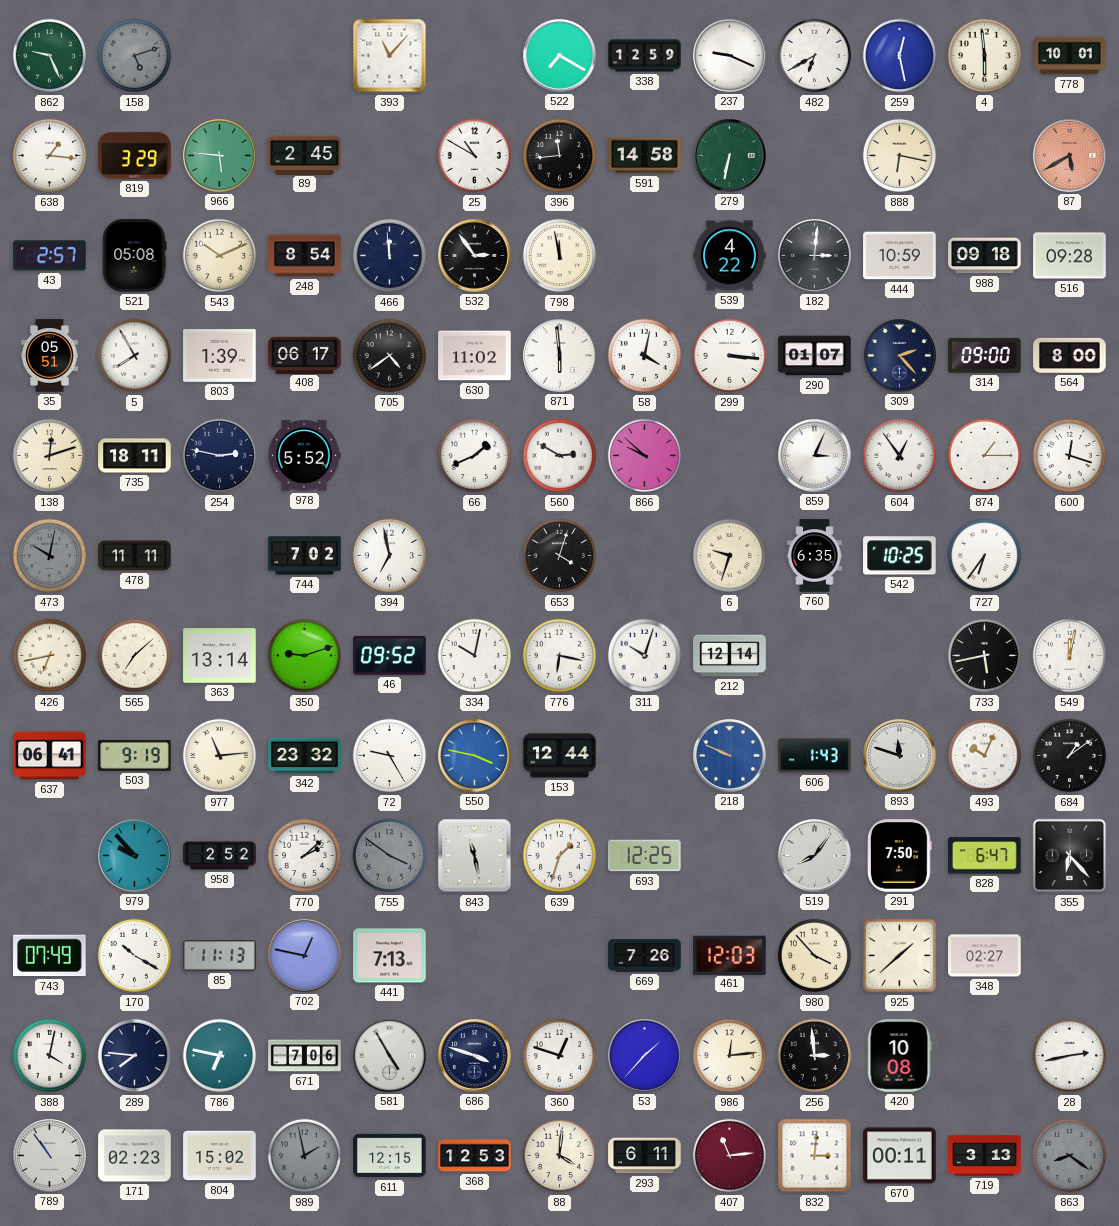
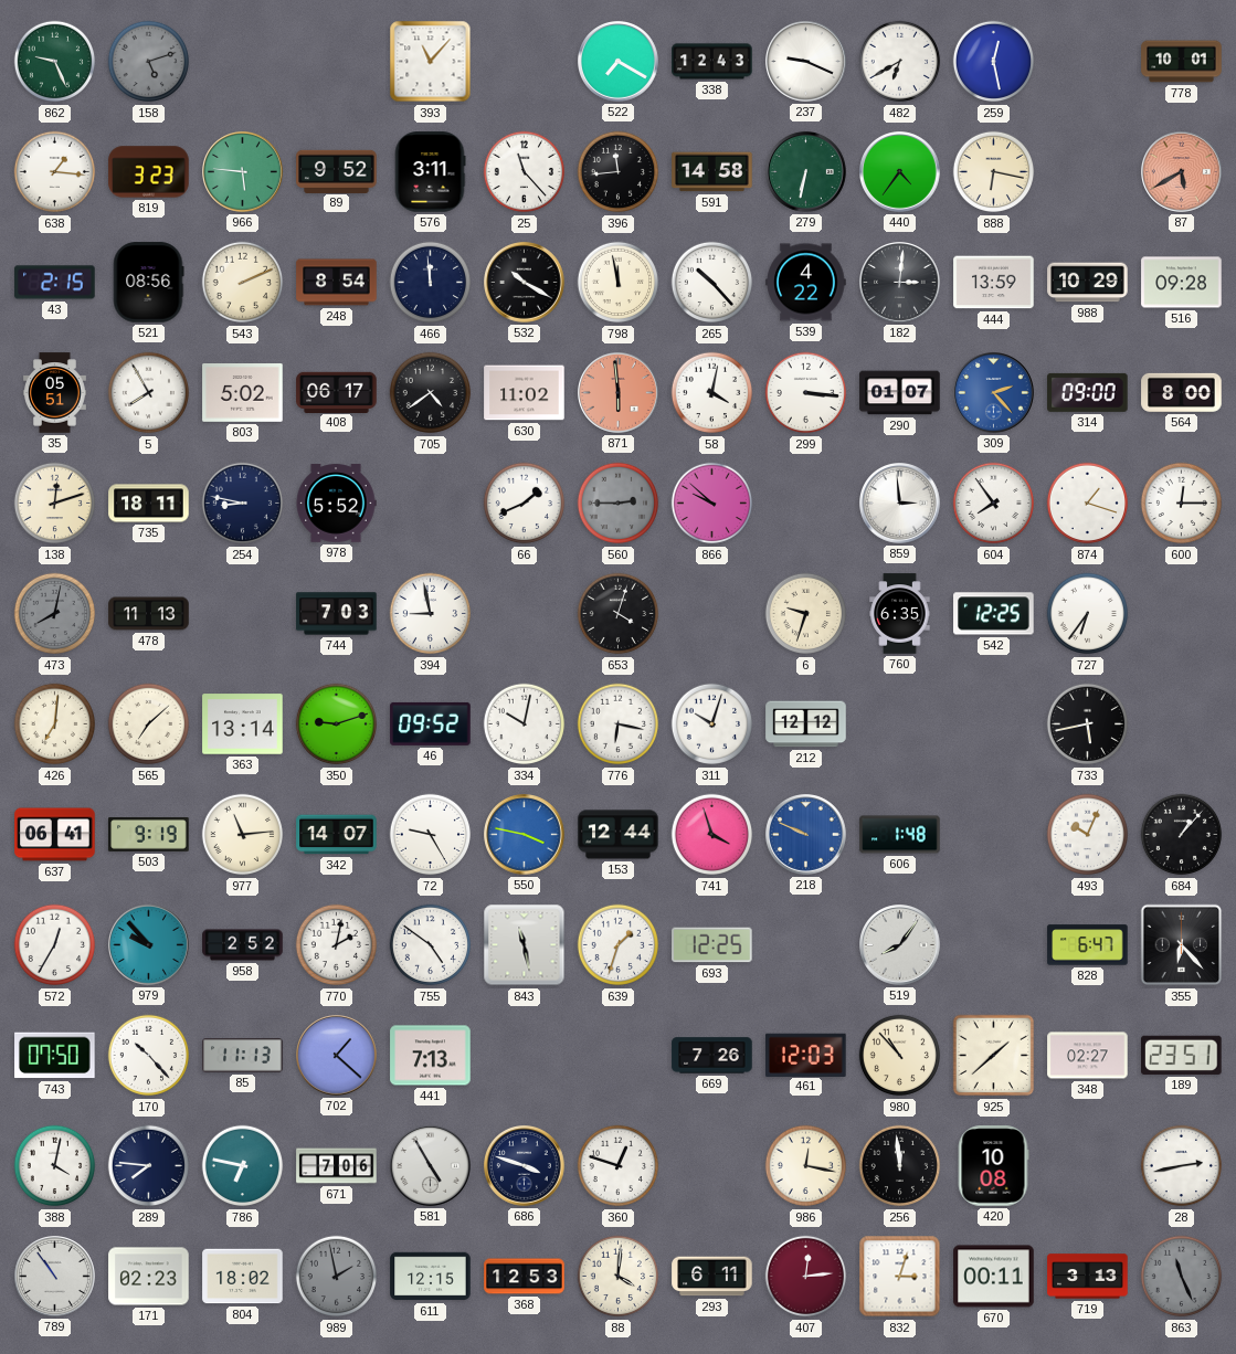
338: 12:59 -> 12:43
4: 5:59 -> none
819: 3:29 -> 3:23
89: 2:45 -> 9:52
576: none -> 3:11
25: 10:50 -> 11:23
440: none -> 4:36
43: 2:57 -> 2:15
521: 05:08 -> 08:56
543: 10:11 -> 2:11
532: 2:54 -> 10:20
265: none -> 10:23
444: 10:59 -> 13:59
988: 09:18 -> 10:29
803: 1:39 -> 5:02
871 dial: white -> salmon
309 dial: navy -> blue
254: 2:47 -> 8:47
560: 2:50 -> 2:45
560 dial: white -> grey
859: 3:04 -> 2:59
604: 12:54 -> 7:54
874: 1:15 -> 1:18
600: 12:18 -> 12:15
473: 10:02 -> 8:02
478: 11:11 -> 11:13
744: 7:02 -> 7:03
394: 6:58 -> 8:58
542: 10:25 -> 12:25
426: 6:43 -> 7:01
212: 12:14 -> 12:12
549: 12:02 -> none
342: 23:32 -> 14:07
741: none -> 3:57
606: 1:43 -> 1:48
893: 11:48 -> none
684: 1:09 -> 1:07
572: none -> 12:35
770: 2:08 -> 2:02
755: 3:51 -> 4:51
755 dial: grey -> white
291: 7:50 -> none
743: 07:49 -> 07:50
170: 10:20 -> 10:23
702: 12:47 -> 1:22
980: 3:53 -> 10:53
189: none -> 23:51
53: 1:37 -> none
986: 12:14 -> 12:17
256: 2:59 -> 11:59
804: 15:02 -> 18:02
407: 11:14 -> 12:14
832: 3:01 -> 3:03
863: 8:21 -> 11:26
